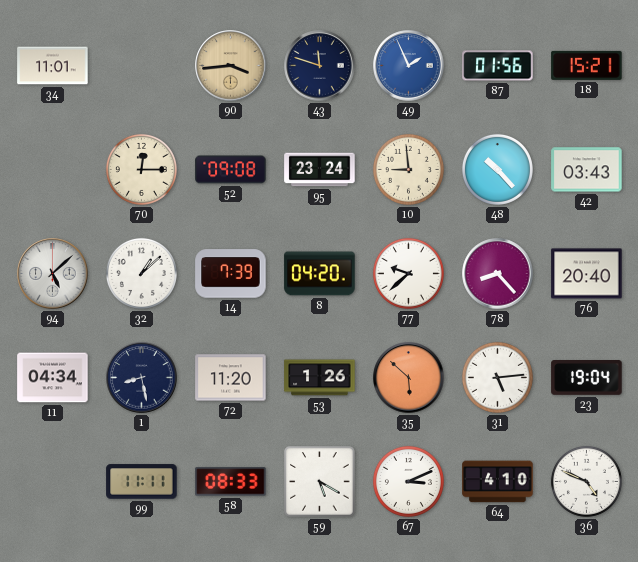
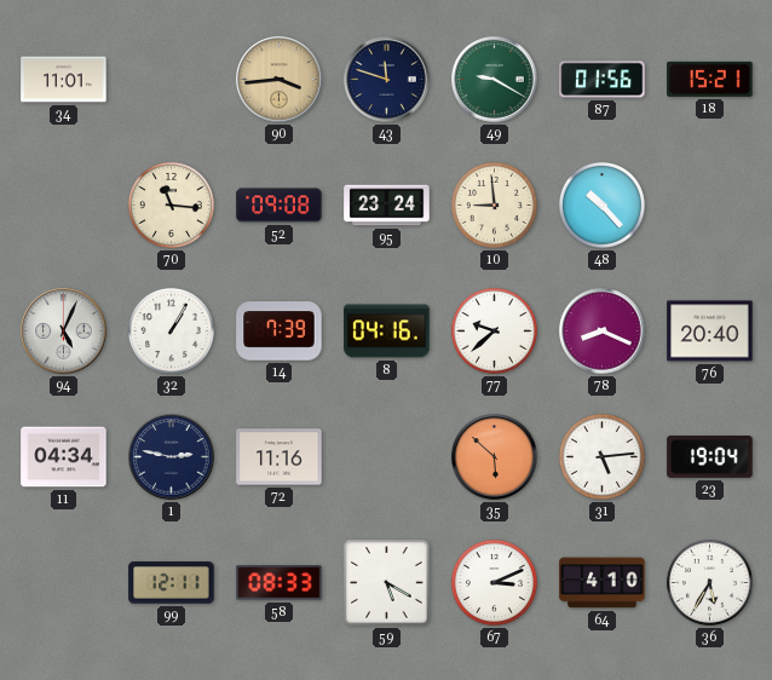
49: 1:56 -> 9:20
49 dial: blue -> green
70: 12:15 -> 11:16
42: 03:43 -> none
94: 5:08 -> 5:04
32: 1:08 -> 1:05
8: 04:20 -> 04:16
78: 8:23 -> 8:19
1: 8:28 -> 2:47
72: 11:20 -> 11:16
53: 1:26 -> none
99: 11:11 -> 12:11
36: 4:49 -> 5:35
